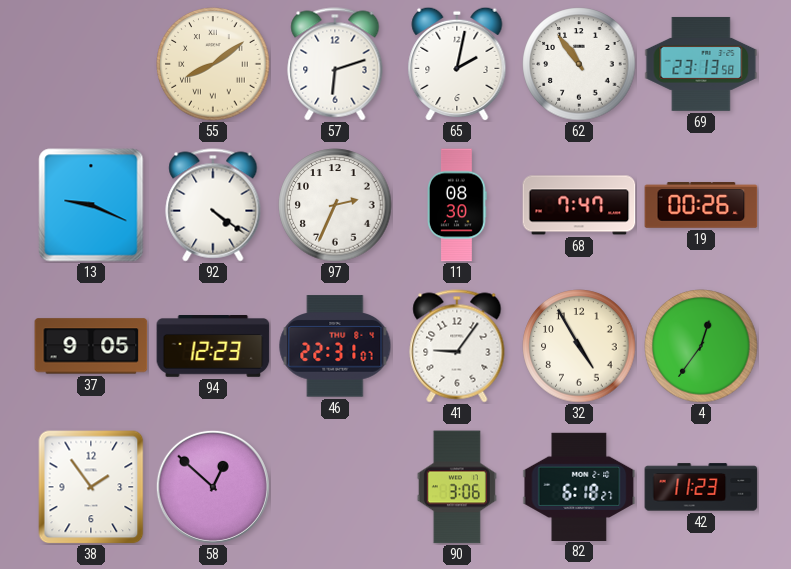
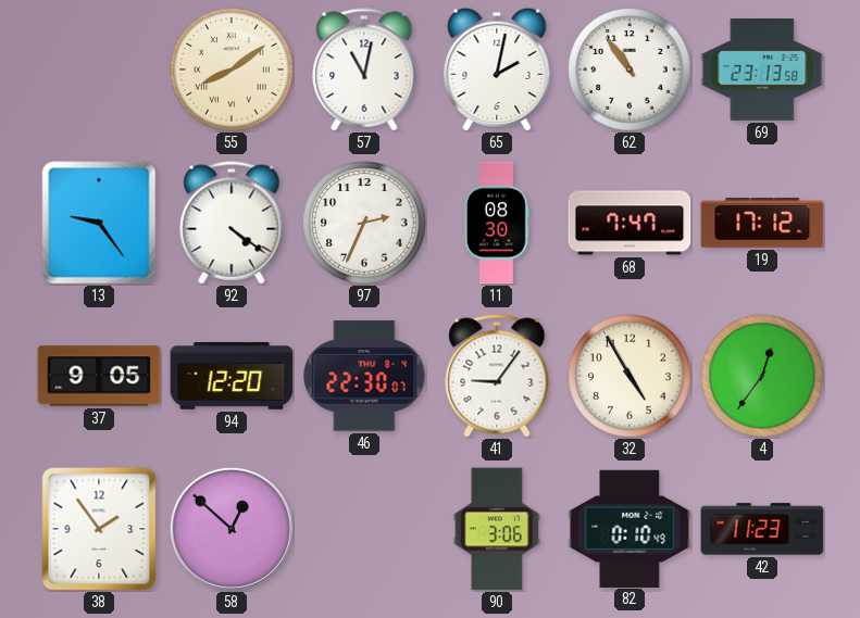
57: 6:12 -> 11:02
13: 9:19 -> 9:24
19: 00:26 -> 17:12
94: 12:23 -> 12:20
46: 22:31 -> 22:30
82: 6:18 -> 0:10
